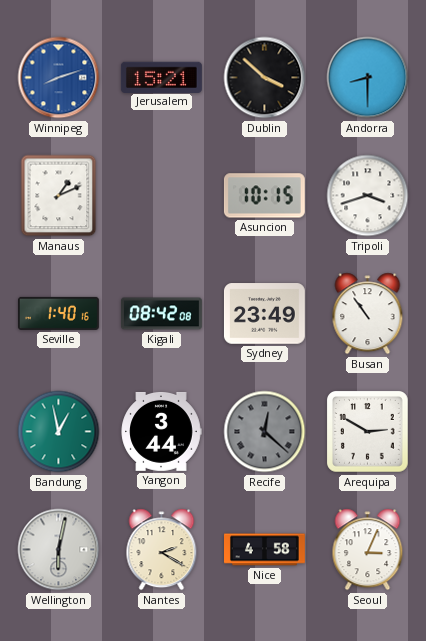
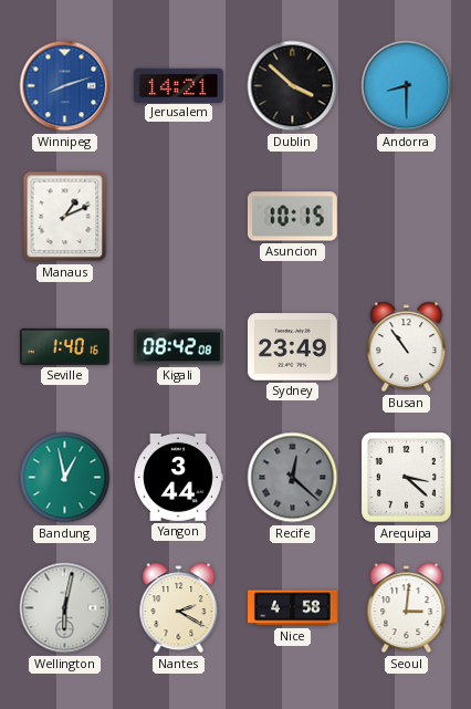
Jerusalem: 15:21 -> 14:21
Tripoli: 3:42 -> none
Arequipa: 2:50 -> 3:22
Seoul: 3:04 -> 3:01
